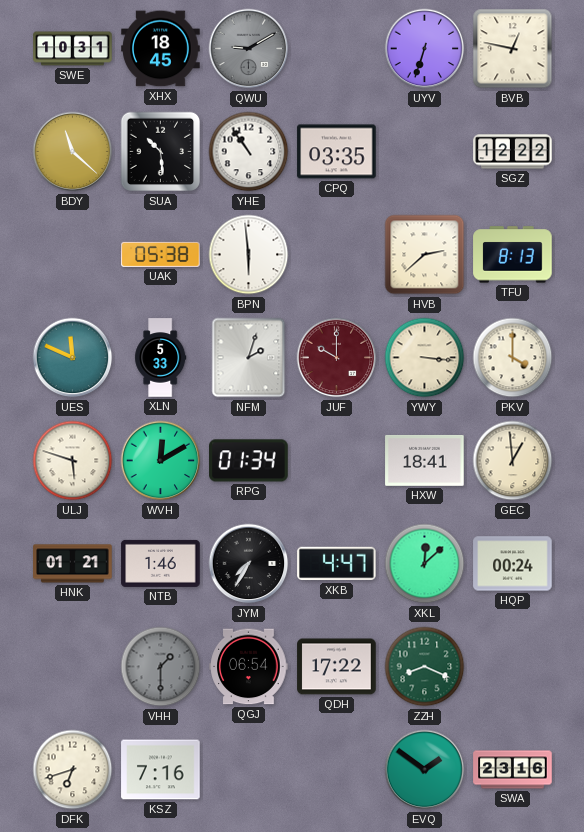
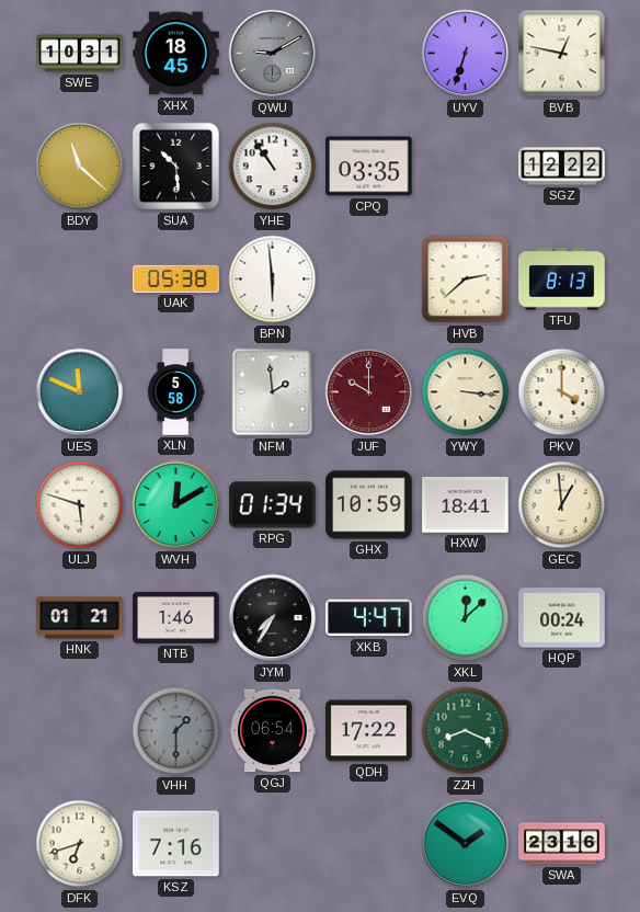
XLN: 5:33 -> 5:58
NFM: 2:03 -> 1:59
GHX: none -> 10:59
